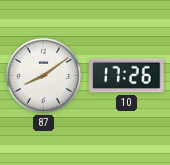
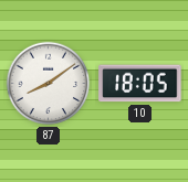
10: 17:26 -> 18:05
